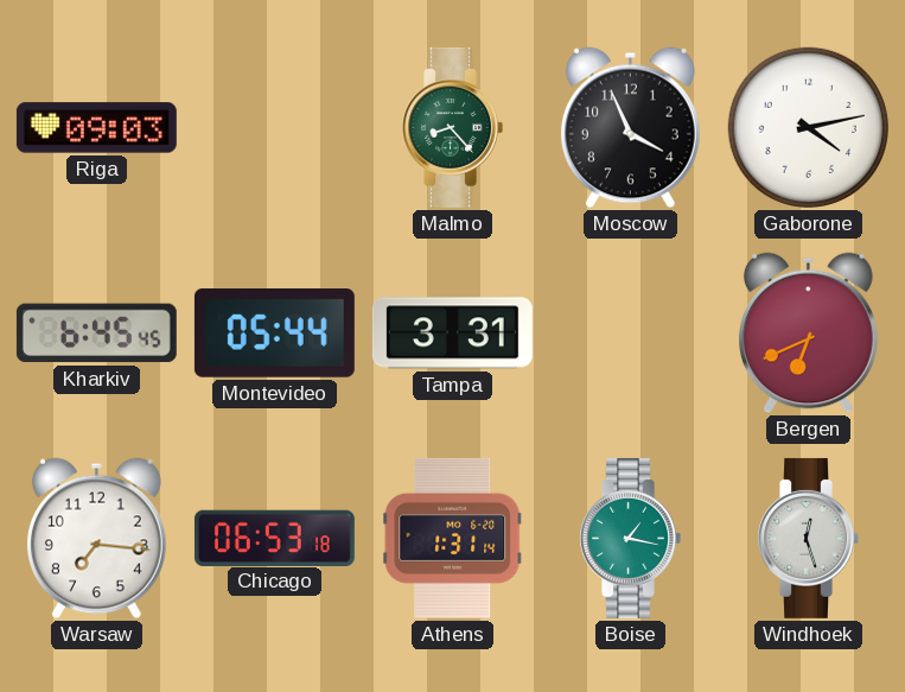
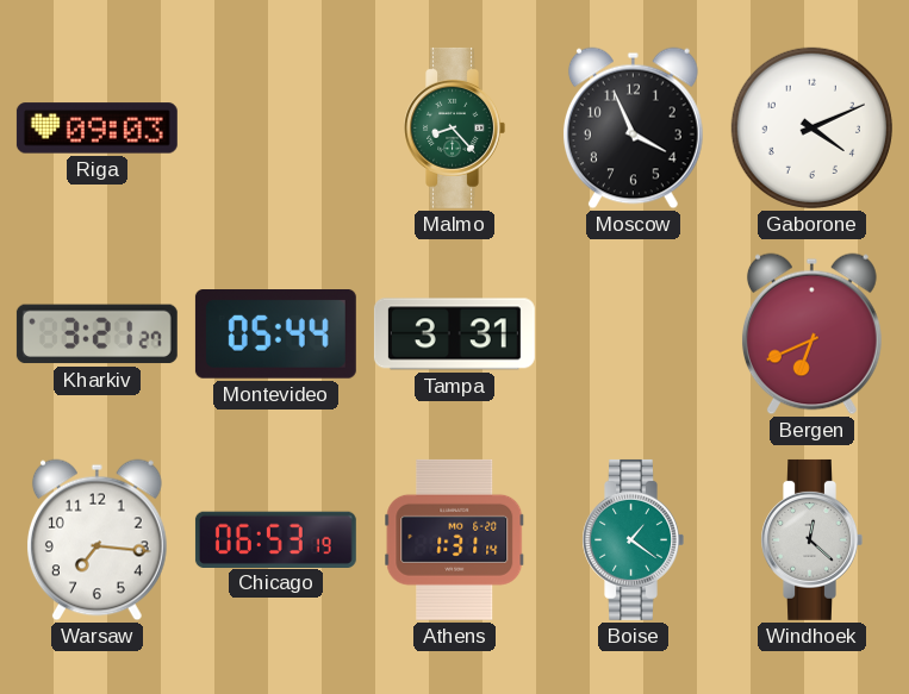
Gaborone: 4:13 -> 4:11
Kharkiv: 6:45 -> 3:21
Chicago: 06:53:18 -> 06:53:19
Boise: 1:17 -> 1:21
Windhoek: 12:27 -> 12:22
